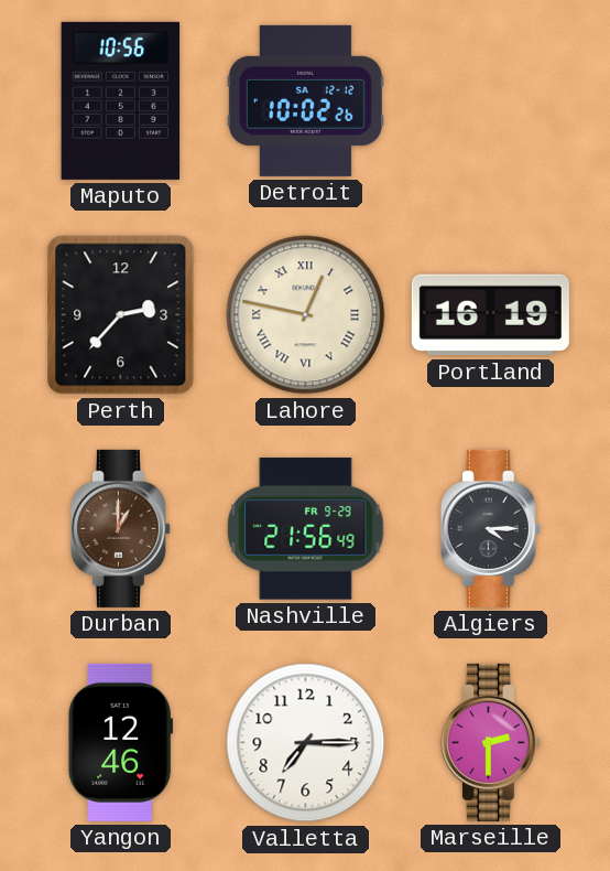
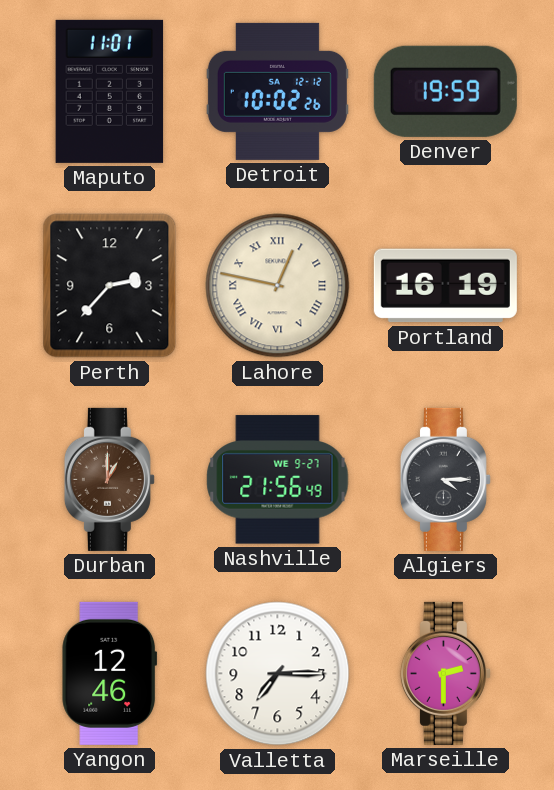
Maputo: 10:56 -> 11:01
Denver: none -> 19:59
Nashville date: FR 9-29 -> WE 9-27
